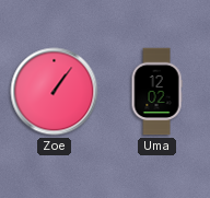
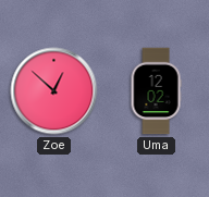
Zoe: 1:06 -> 12:52
